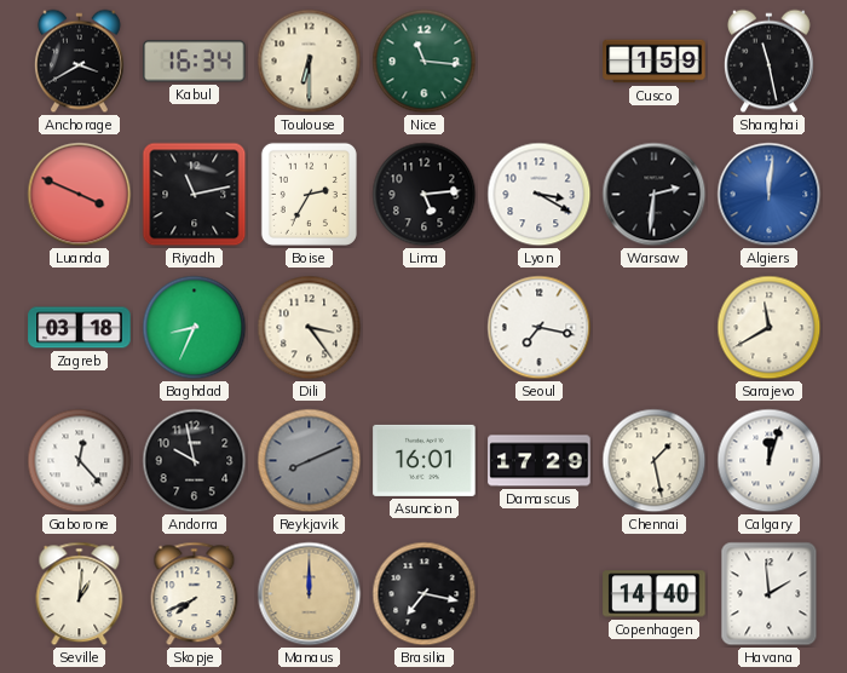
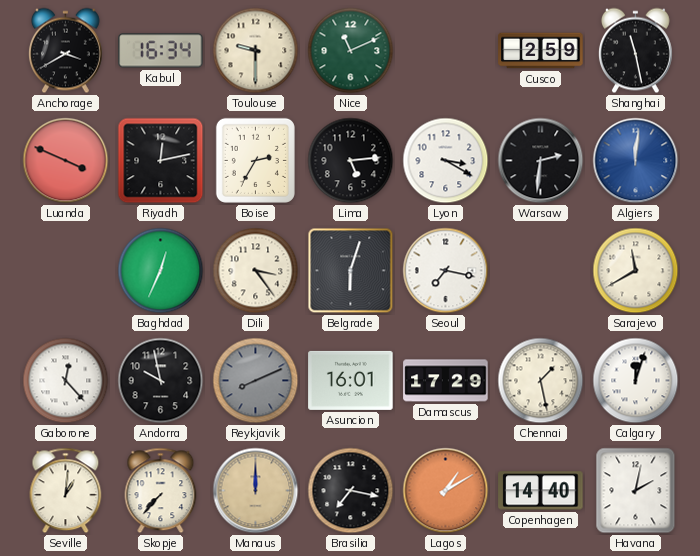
Toulouse: 6:30 -> 9:30
Nice: 11:16 -> 11:11
Cusco: 1:59 -> 2:59
Riyadh: 11:13 -> 12:13
Zagreb: 03:18 -> none
Baghdad: 8:34 -> 12:34
Belgrade: none -> 6:03
Skopje: 7:41 -> 7:37
Lagos: none -> 1:10
Havana: 1:59 -> 2:02
